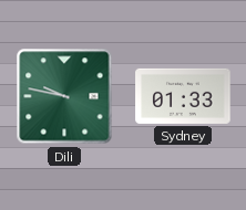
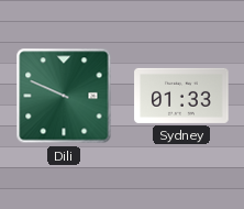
Dili: 9:47 -> 9:49
